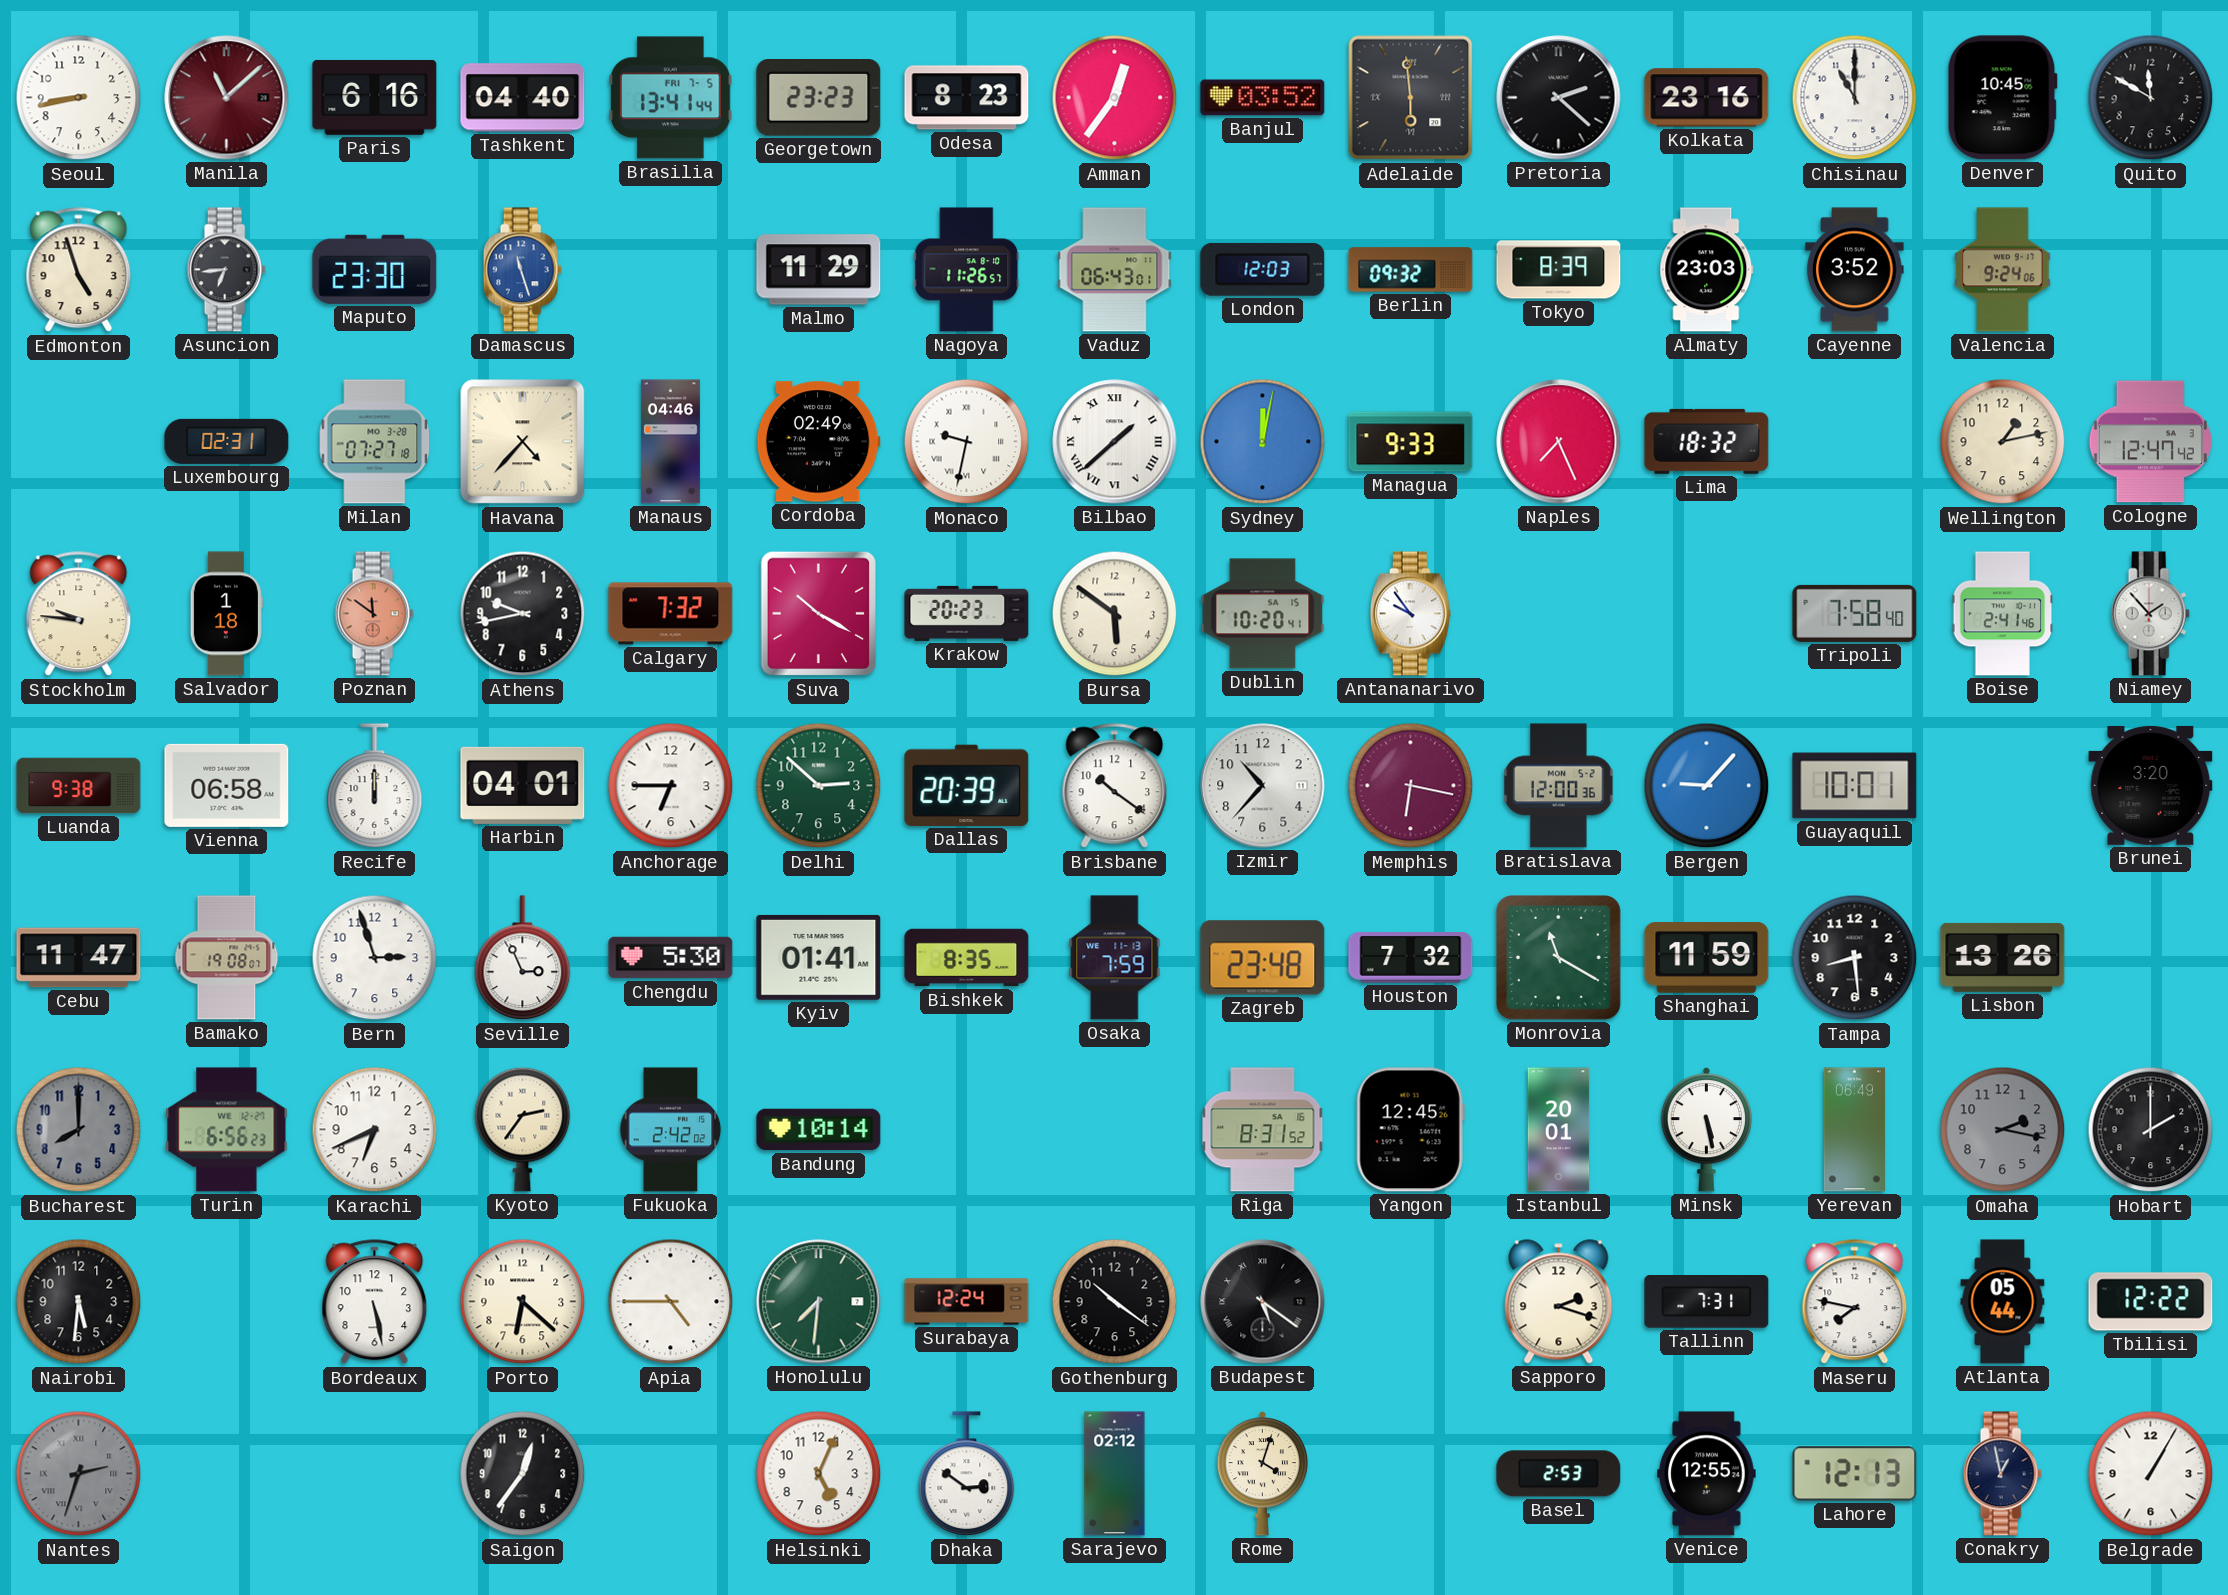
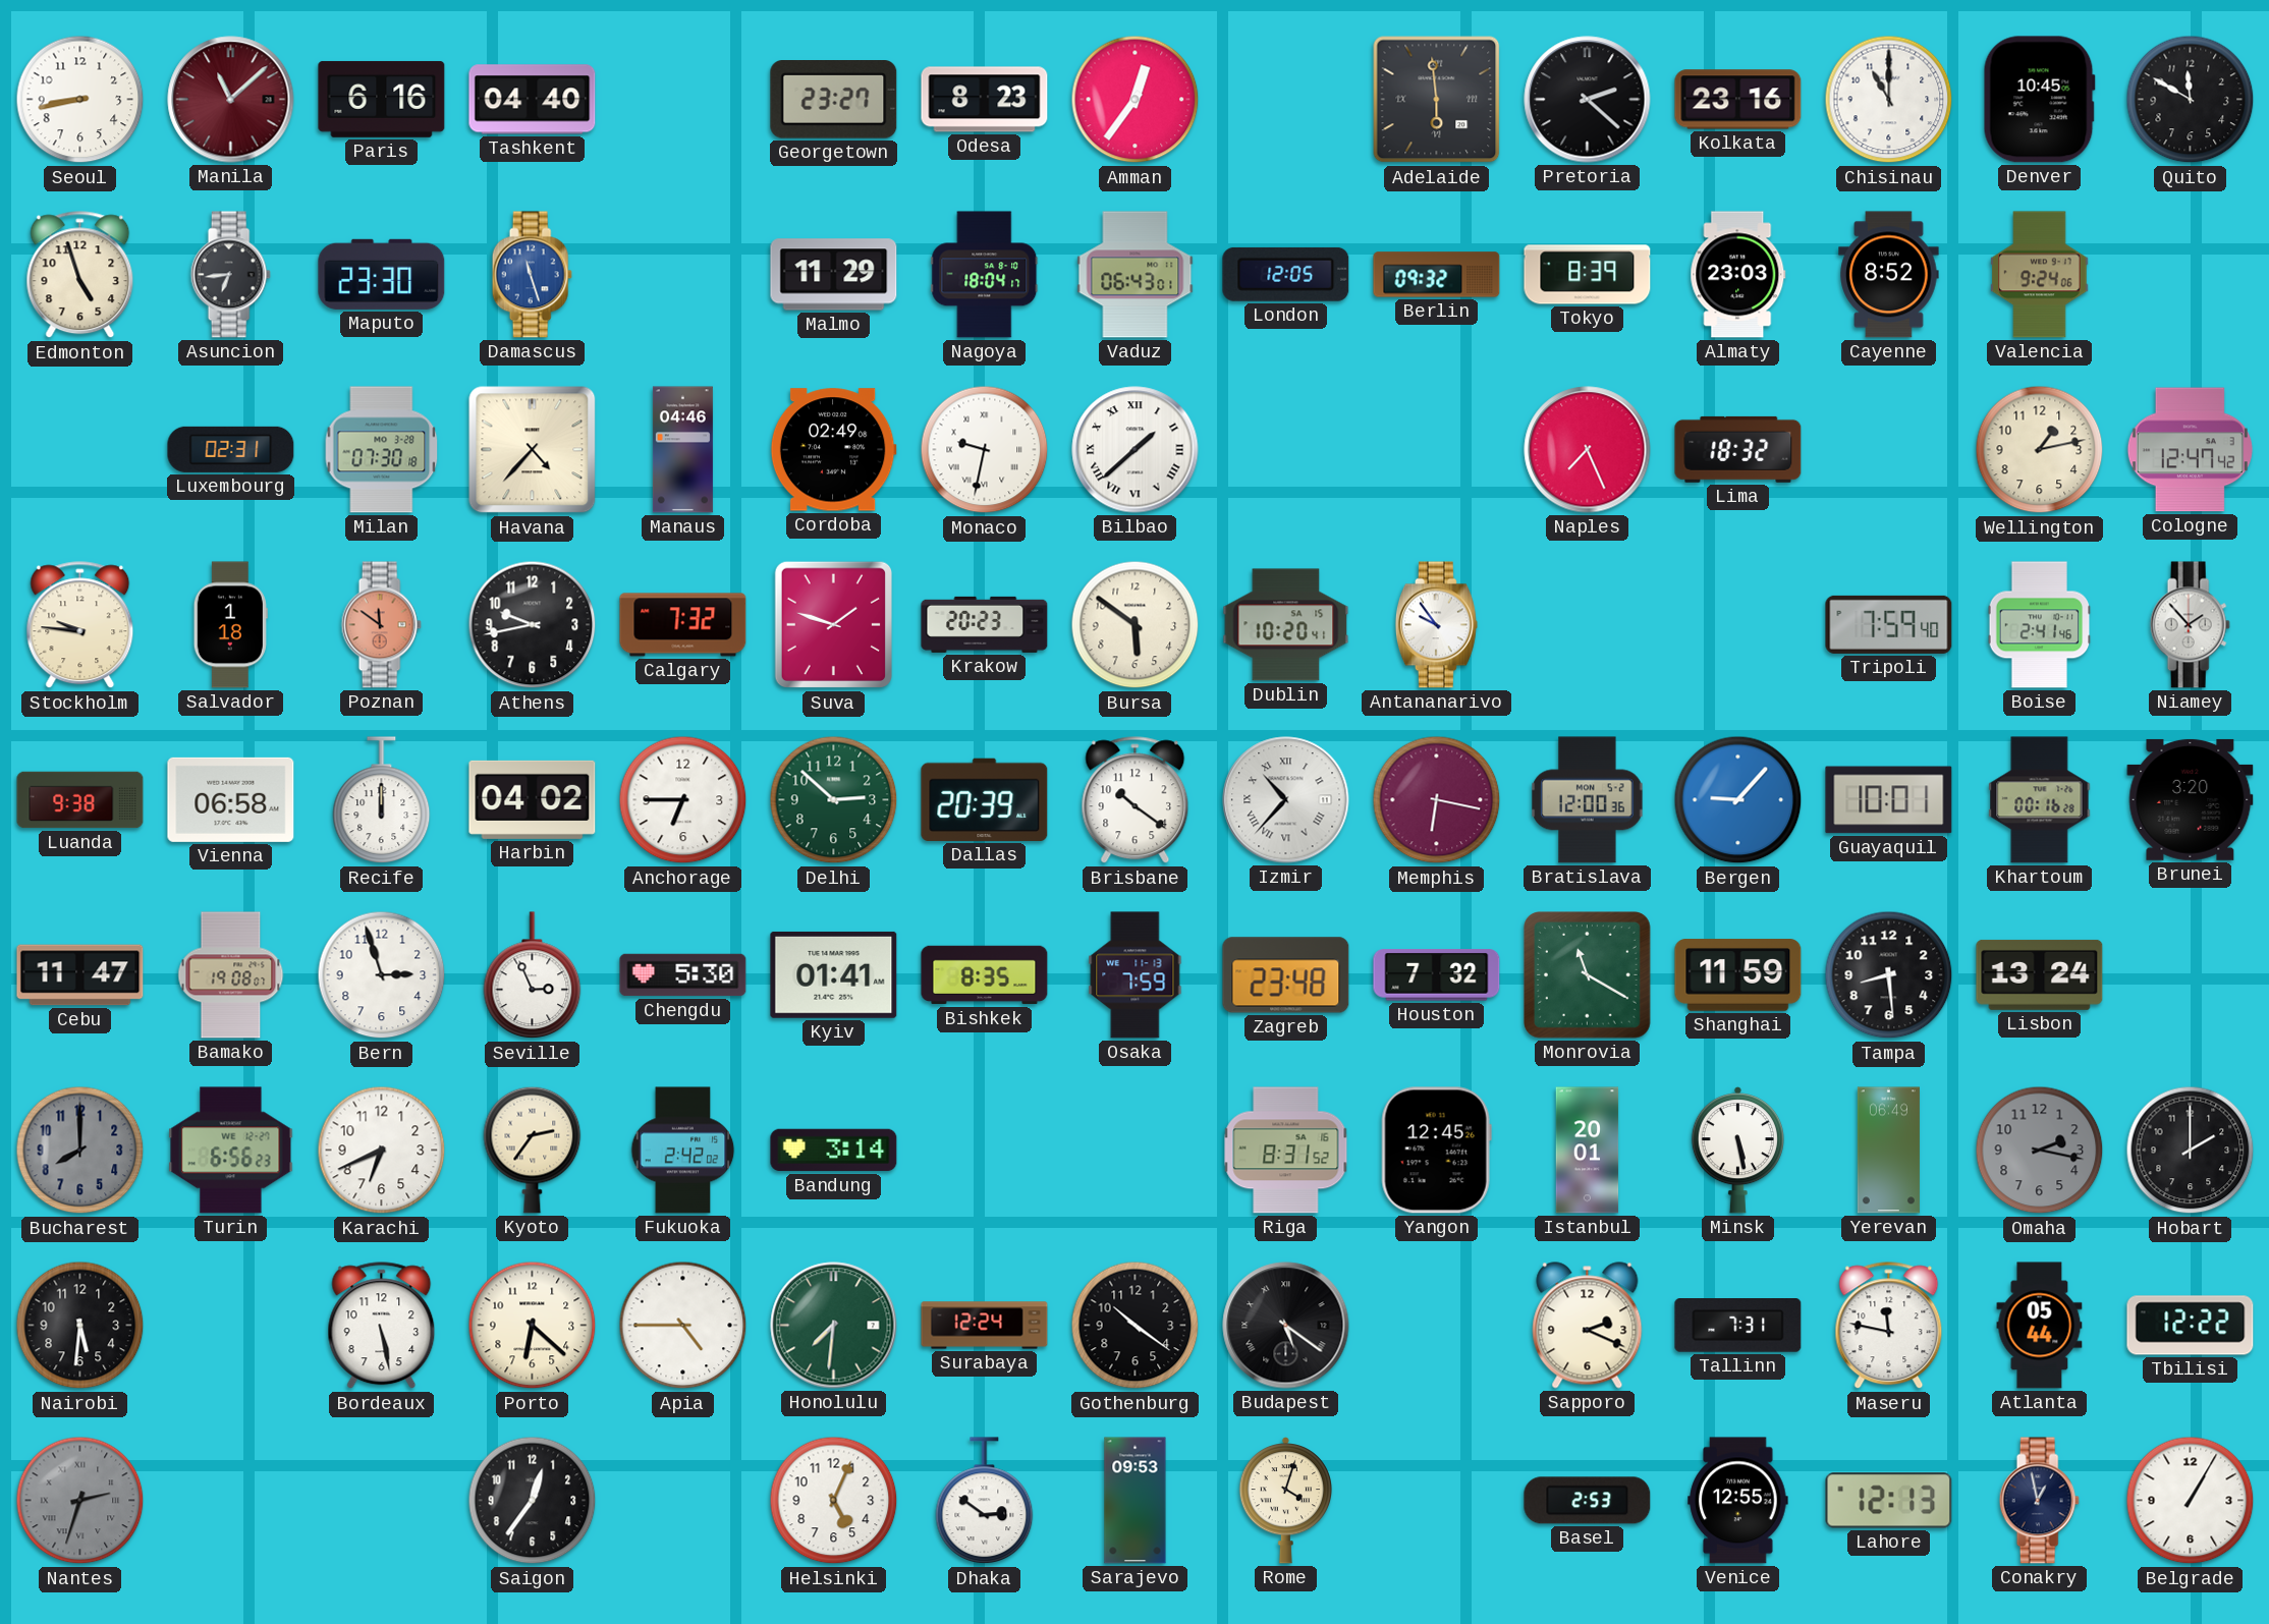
Brasilia: 13:41 -> none
Georgetown: 23:23 -> 23:27
Banjul: 03:52 -> none
Nagoya: 11:26 -> 18:04
London: 12:03 -> 12:05
Cayenne: 3:52 -> 8:52
Milan: 07:27 -> 07:30
Sydney: 12:02 -> none
Managua: 9:33 -> none
Suva: 10:20 -> 1:48
Tripoli: 7:58 -> 7:59
Harbin: 04:01 -> 04:02
Izmir numerals: Arabic -> Roman
Khartoum: none -> 00:16
Lisbon: 13:26 -> 13:24
Bandung: 10:14 -> 3:14
Sapporo: 2:18 -> 2:19
Maseru: 7:47 -> 11:47
Sarajevo: 02:12 -> 09:53
